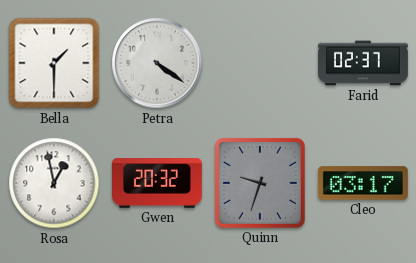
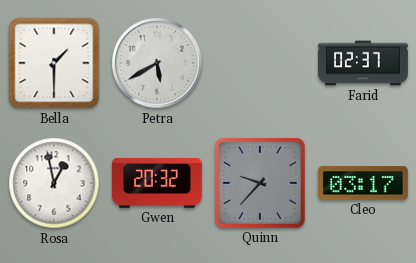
Petra: 4:21 -> 5:40
Quinn: 9:33 -> 9:37
